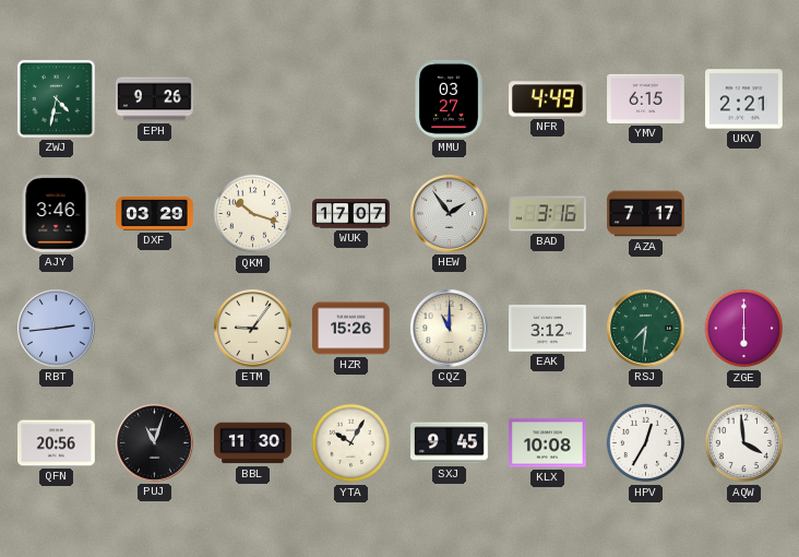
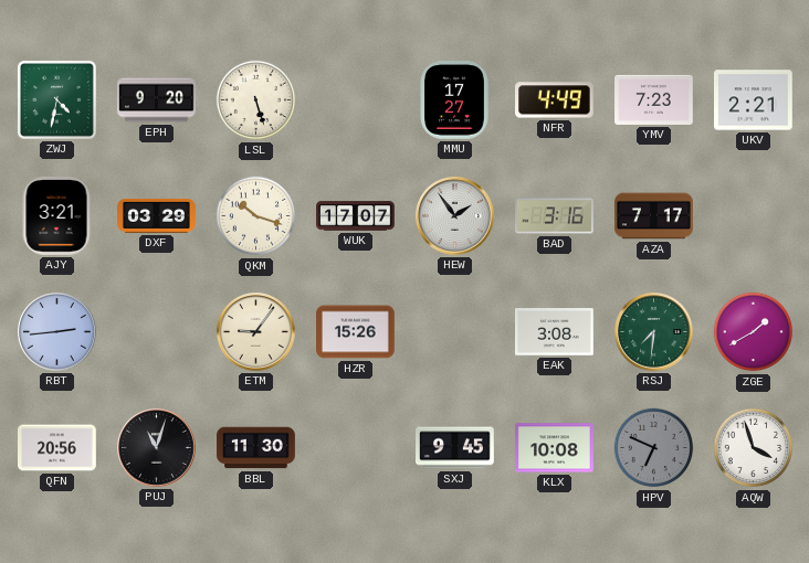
EPH: 9:26 -> 9:20
LSL: none -> 5:27
MMU: 03:27 -> 17:27
YMV: 6:15 -> 7:23
AJY: 3:46 -> 3:21
CQZ: 11:00 -> none
EAK: 3:12 -> 3:08
ZGE: 6:00 -> 1:40
YTA: 10:05 -> none
HPV: 12:35 -> 6:49
HPV dial: white -> grey
AQW: 3:59 -> 3:57
